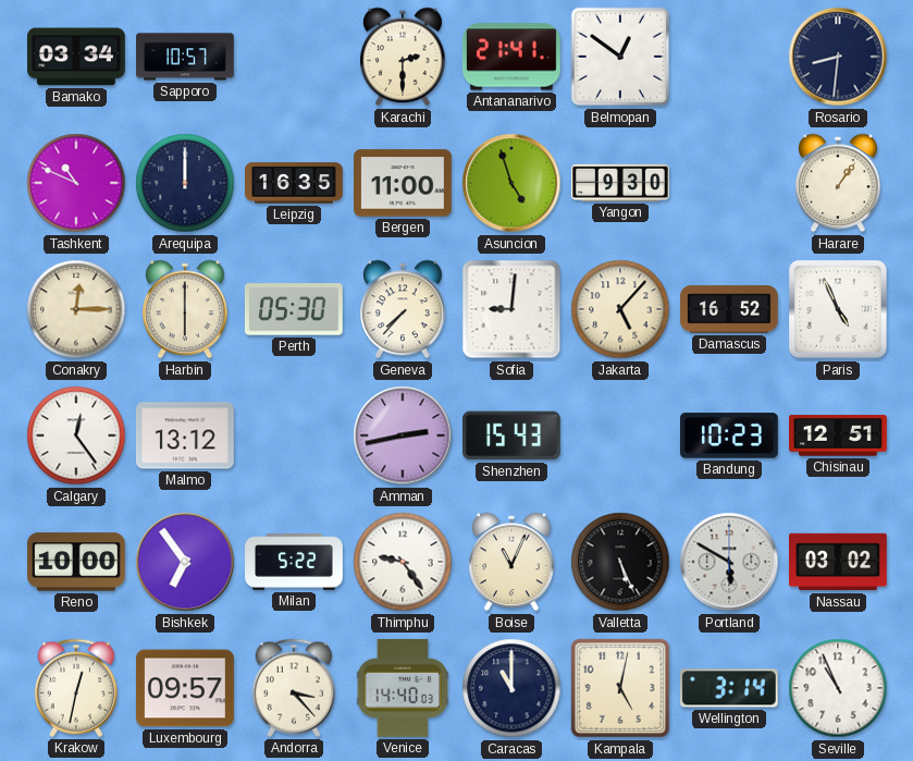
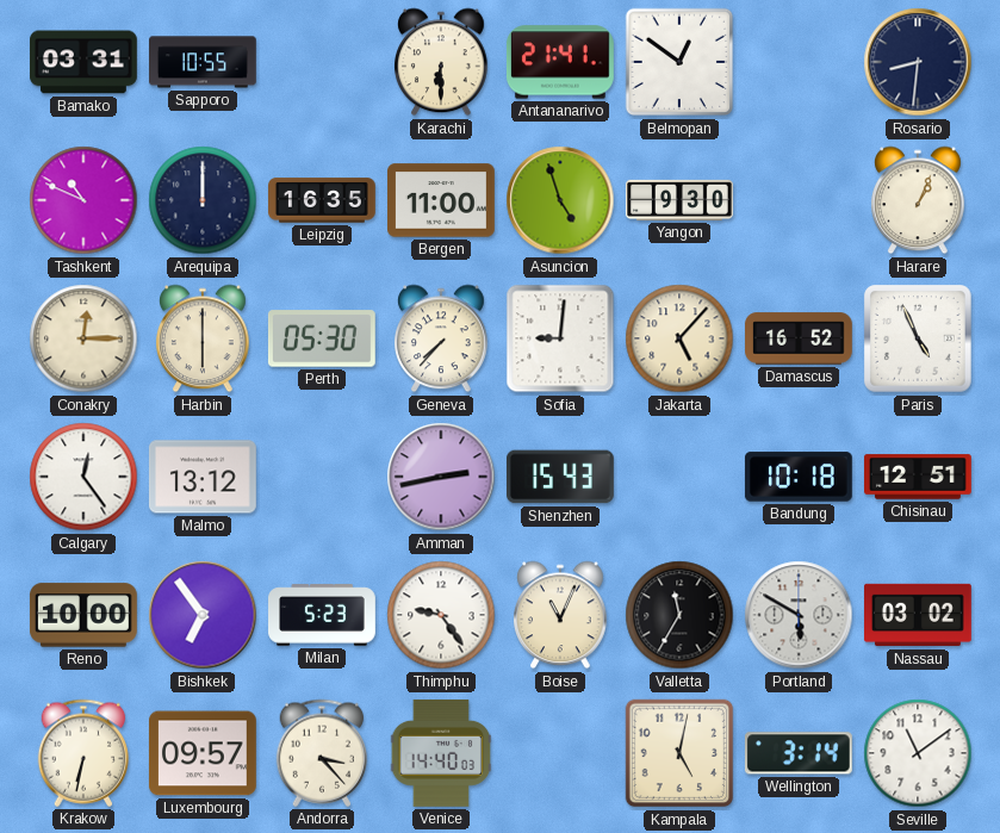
Bamako: 03:34 -> 03:31
Sapporo: 10:57 -> 10:55
Karachi: 2:30 -> 6:30
Harare: 1:06 -> 1:04
Bandung: 10:23 -> 10:18
Milan: 5:22 -> 5:23
Valletta: 5:26 -> 11:35
Krakow: 12:32 -> 6:32
Caracas: 11:00 -> none
Seville: 10:56 -> 11:09
